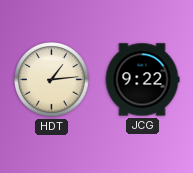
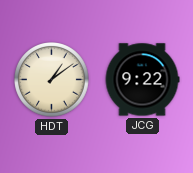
HDT: 1:14 -> 1:09
